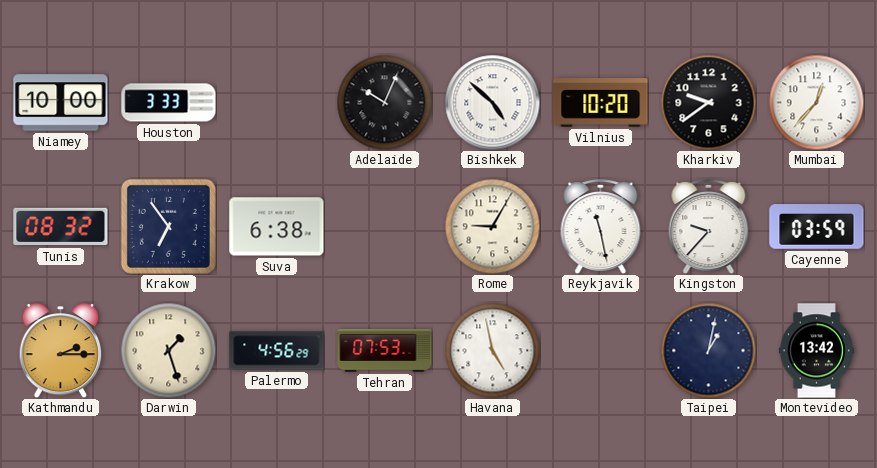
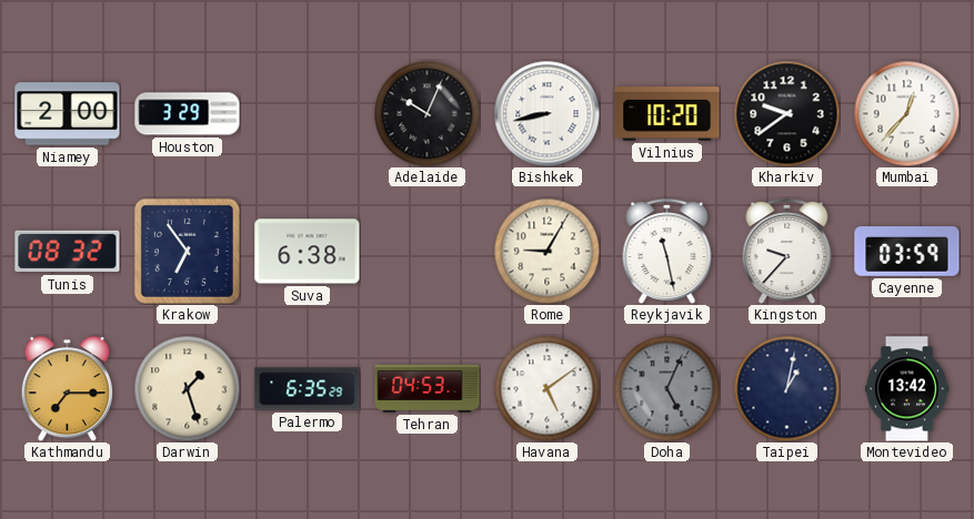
Niamey: 10:00 -> 2:00
Houston: 3:33 -> 3:29
Bishkek: 4:52 -> 8:43
Kathmandu: 2:15 -> 7:15
Palermo: 4:56 -> 6:35
Tehran: 07:53 -> 04:53
Havana: 4:58 -> 5:09
Doha: none -> 5:04
